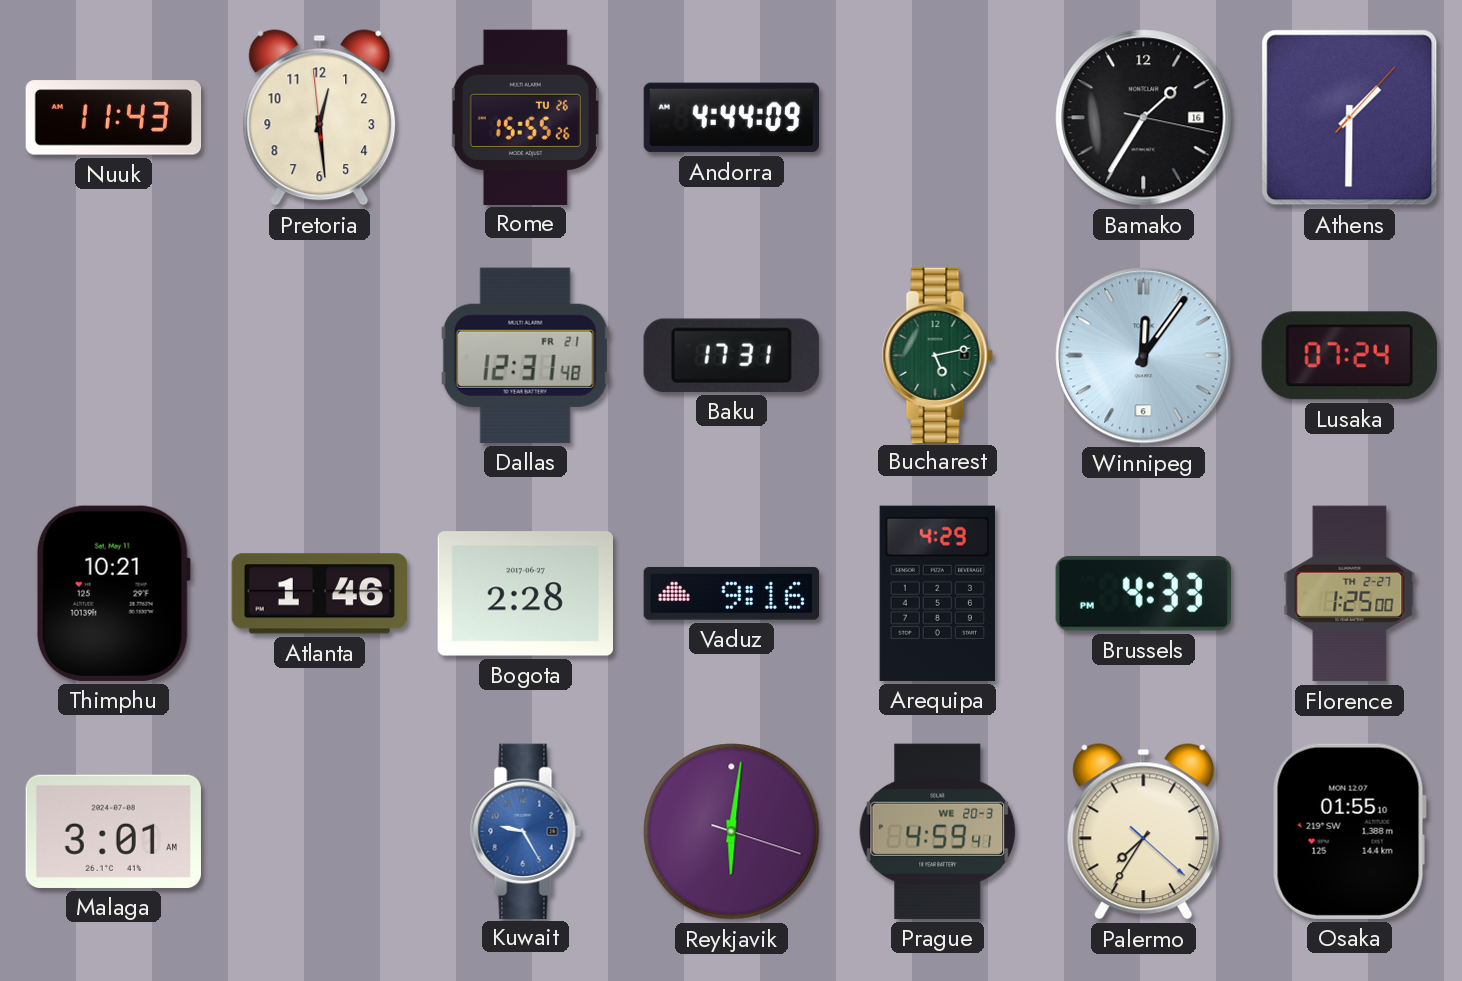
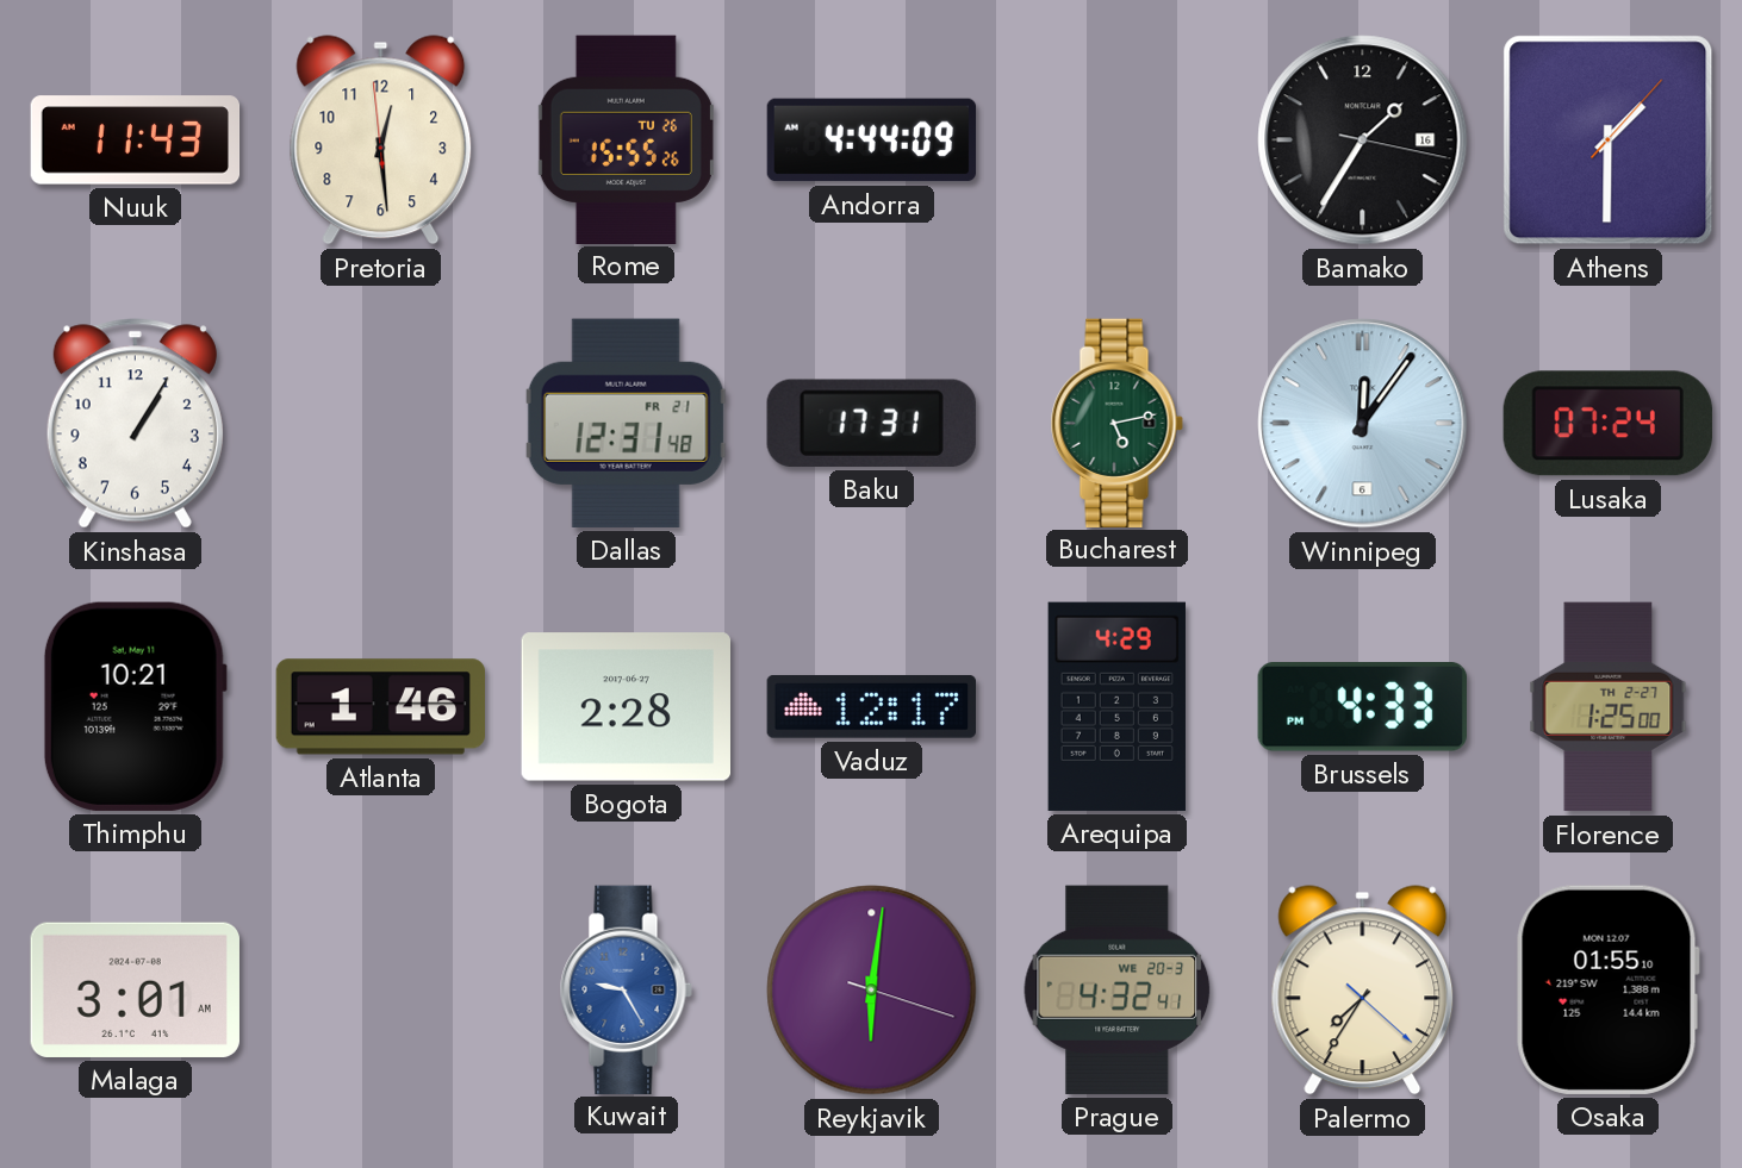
Kinshasa: none -> 1:05
Vaduz: 9:16 -> 12:17
Prague: 4:59 -> 4:32
